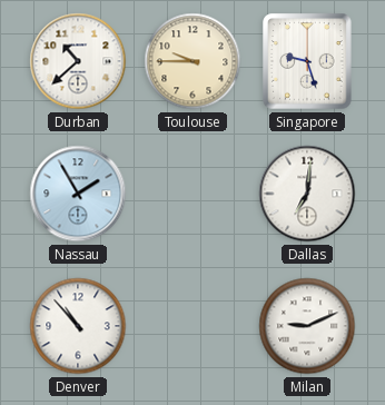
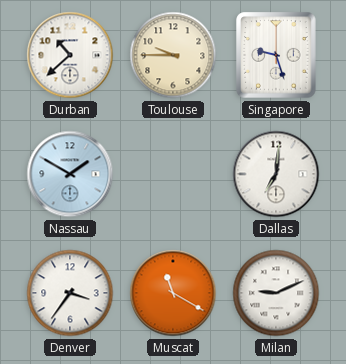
Nassau: 1:55 -> 1:50
Denver: 10:53 -> 3:36
Muscat: none -> 11:20
